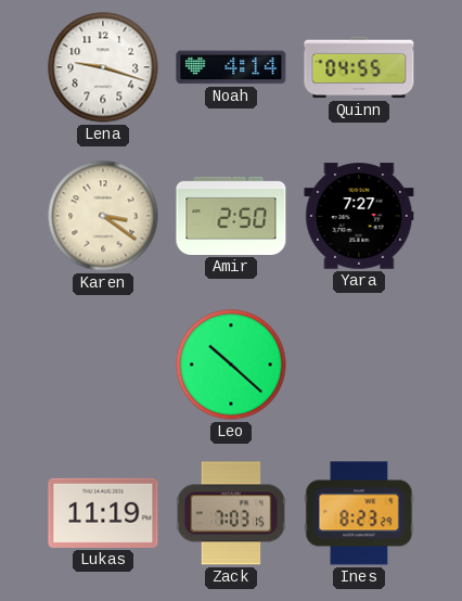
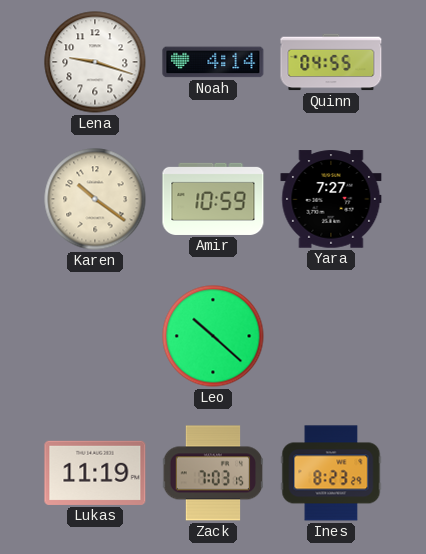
Karen: 3:21 -> 10:21
Amir: 2:50 -> 10:59
